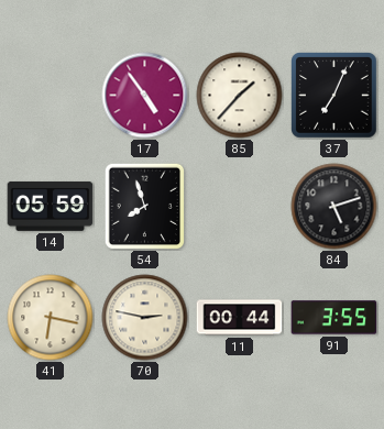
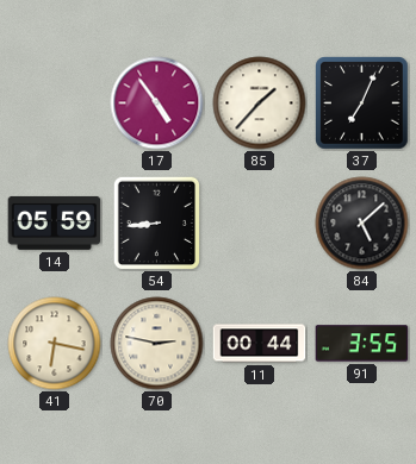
54: 7:57 -> 8:44
84: 5:12 -> 5:08
